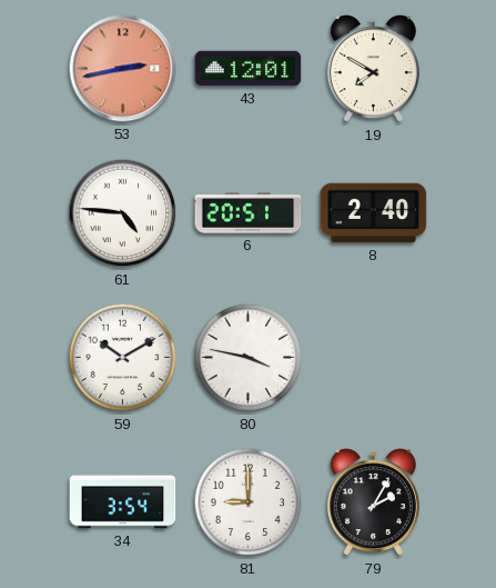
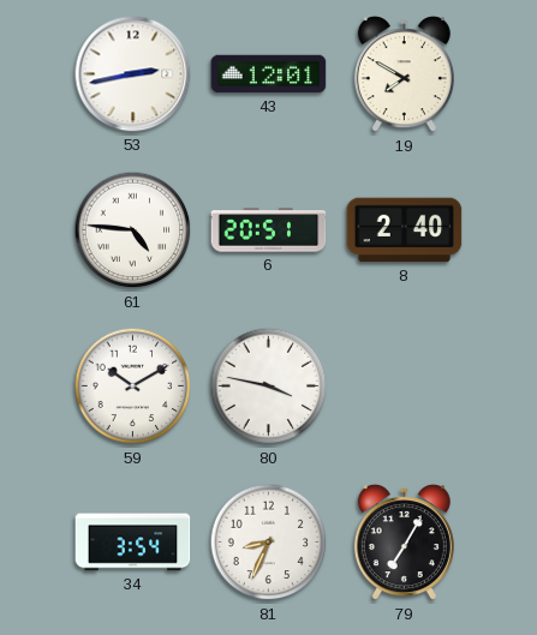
53 dial: salmon -> white
81: 9:00 -> 8:34
79: 2:05 -> 7:05
